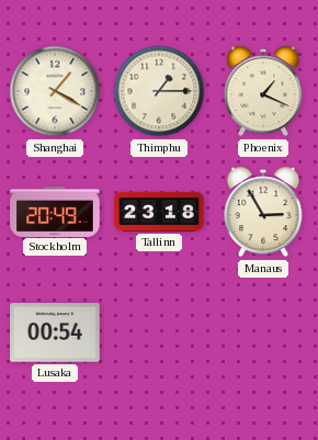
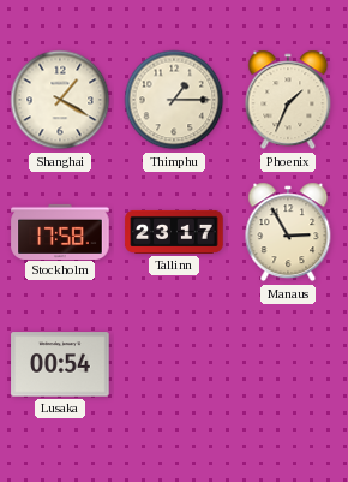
Phoenix: 1:19 -> 1:34
Stockholm: 20:49 -> 17:58
Tallinn: 23:18 -> 23:17
